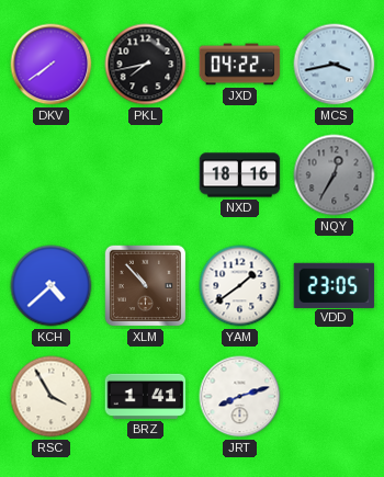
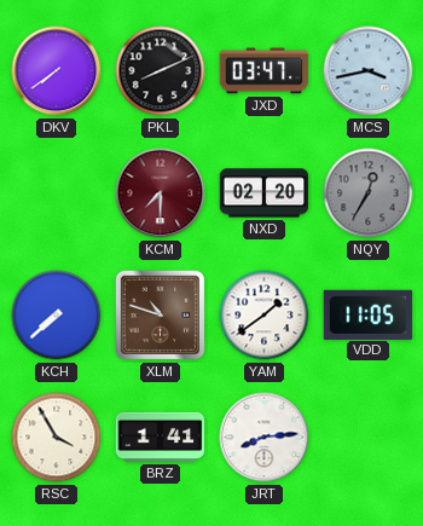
PKL: 7:43 -> 8:11
JXD: 04:22 -> 03:47
KCM: none -> 7:30
NXD: 18:16 -> 02:20
KCH: 4:38 -> 7:38
XLM: 10:53 -> 10:48
VDD: 23:05 -> 11:05
JRT: 8:12 -> 8:14
